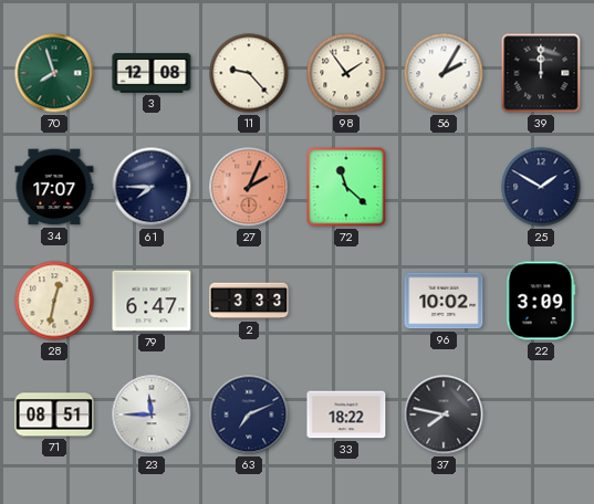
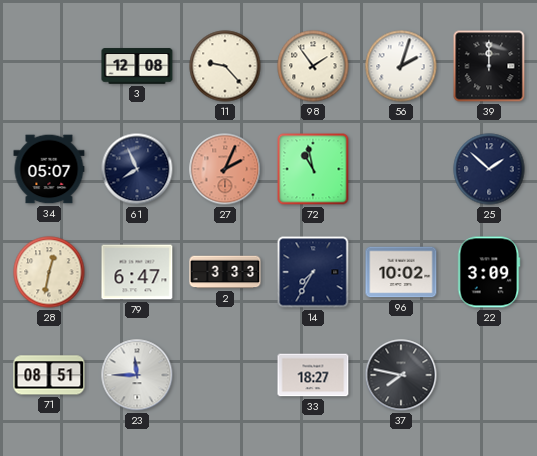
70: 7:57 -> none
56: 2:05 -> 2:03
34: 17:07 -> 05:07
61: 7:45 -> 7:56
72: 11:22 -> 10:58
25: 1:50 -> 1:52
14: none -> 7:35
63: 7:11 -> none
33: 18:22 -> 18:27
